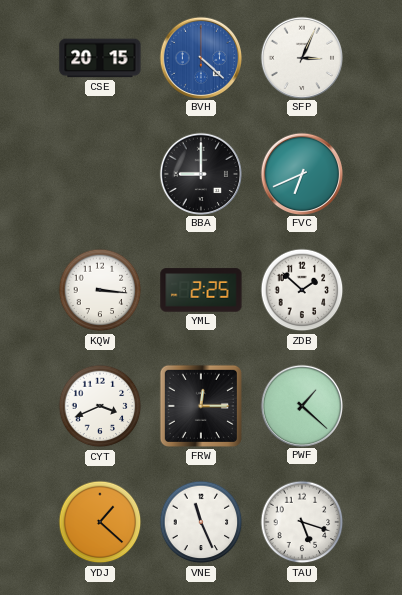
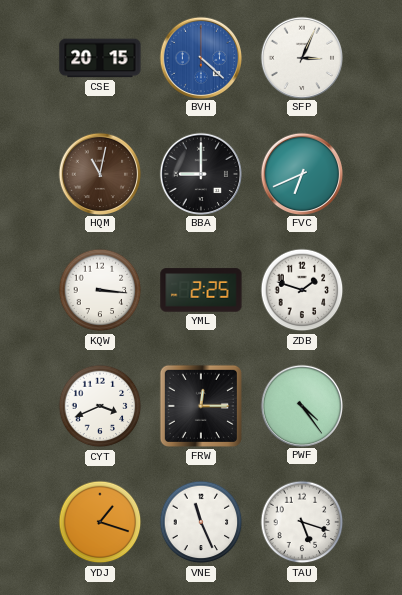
HQM: none -> 11:02
ZDB: 1:52 -> 1:48
PWF: 1:22 -> 4:24
YDJ: 1:22 -> 1:18
